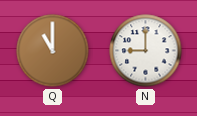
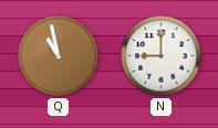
Q: 11:00 -> 10:58
